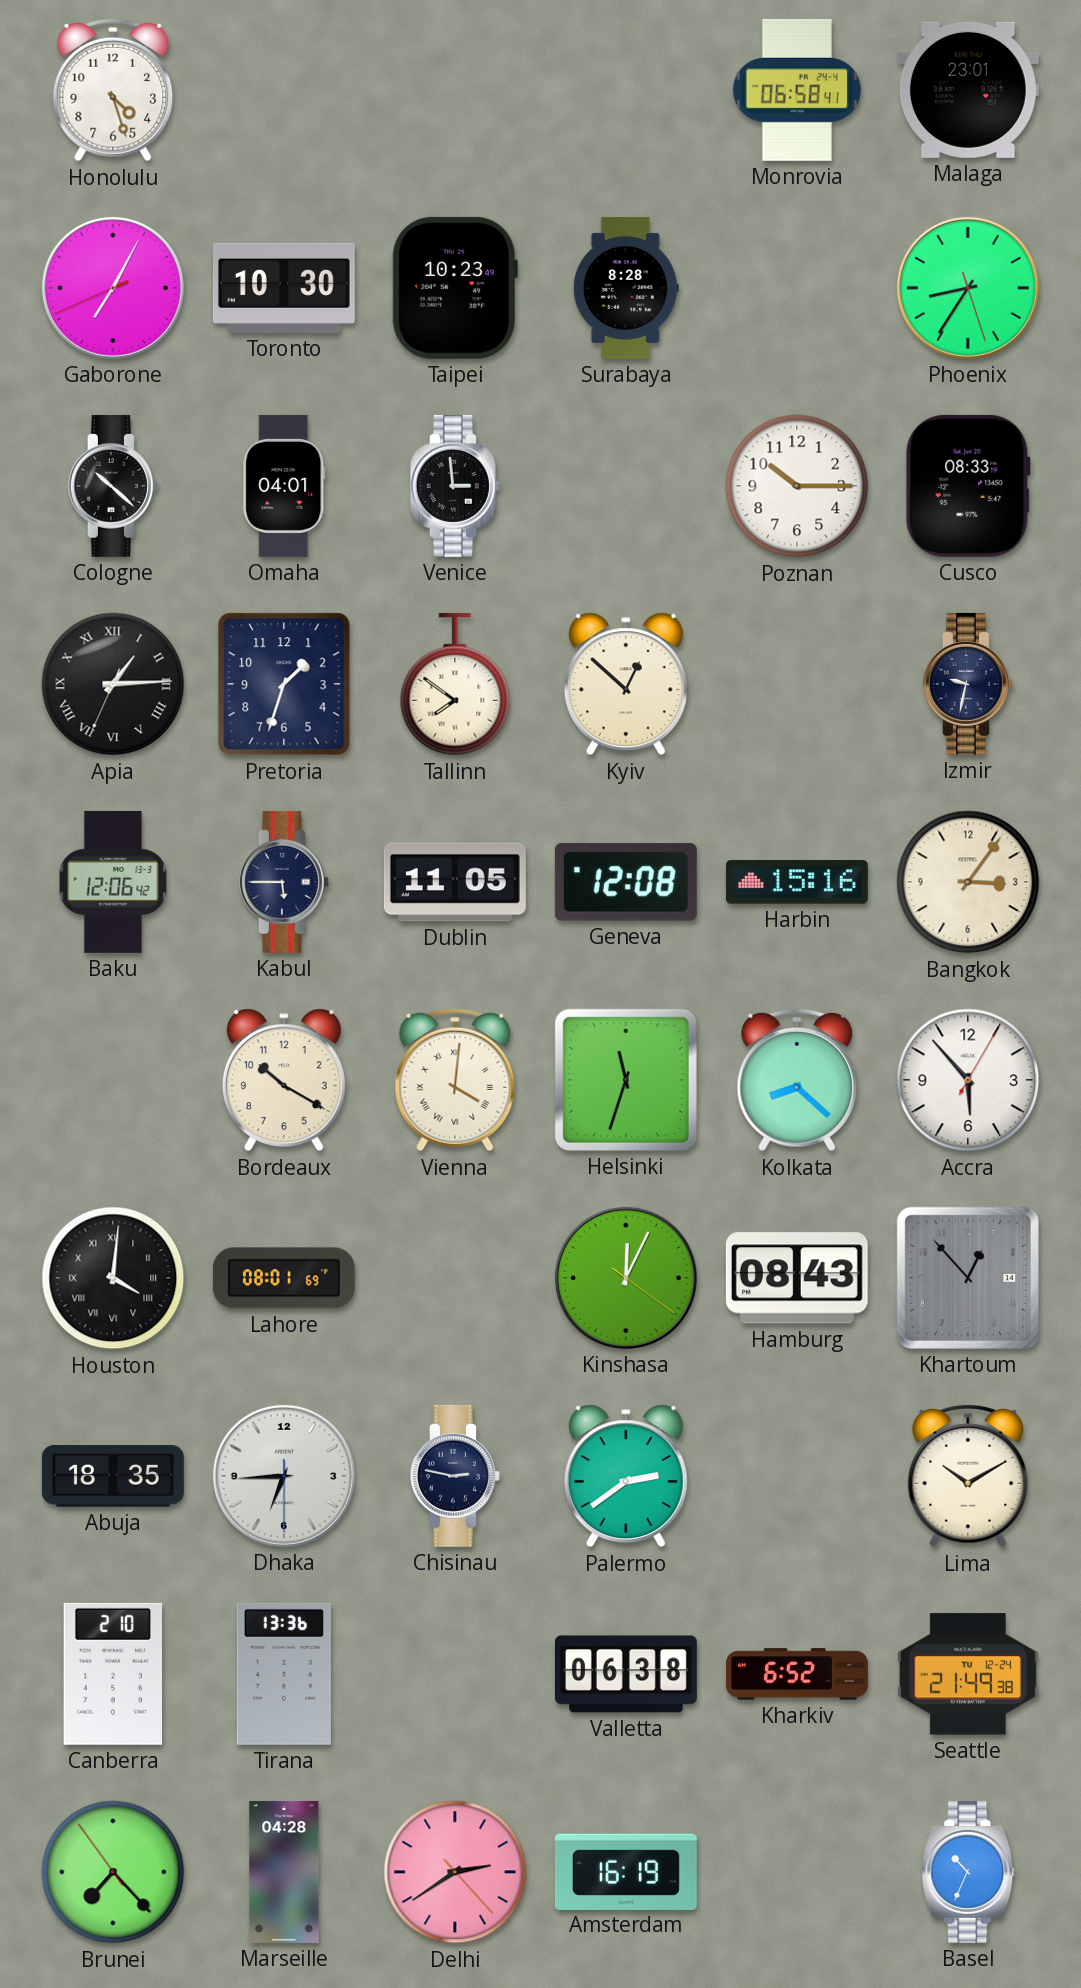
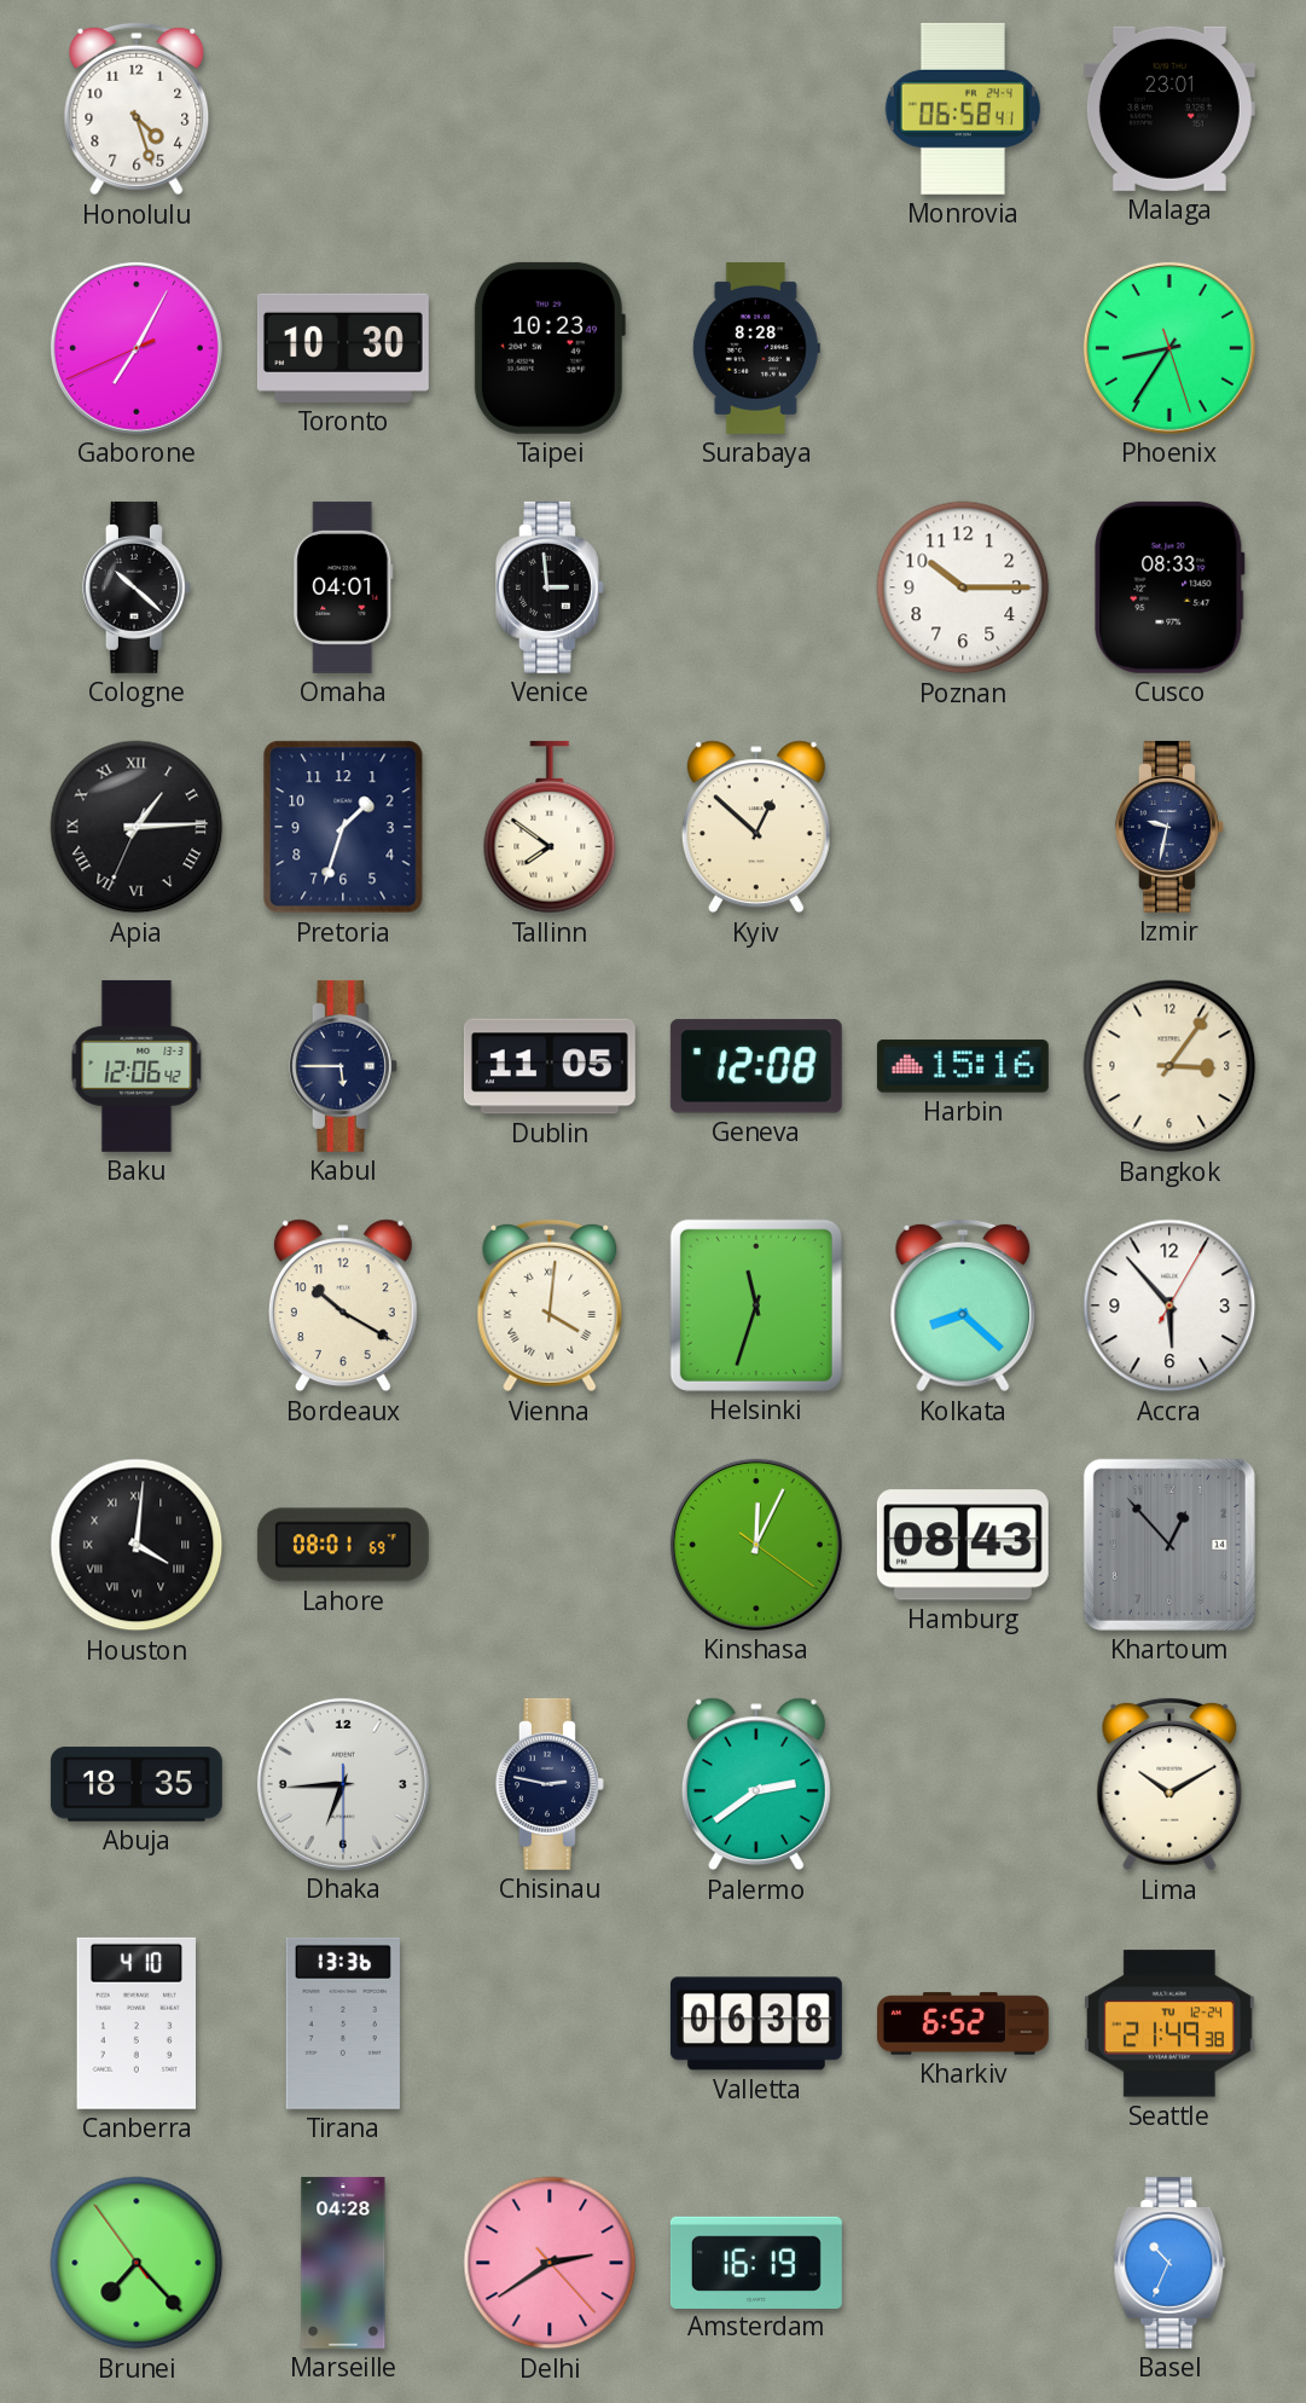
Canberra: 2:10 -> 4:10
